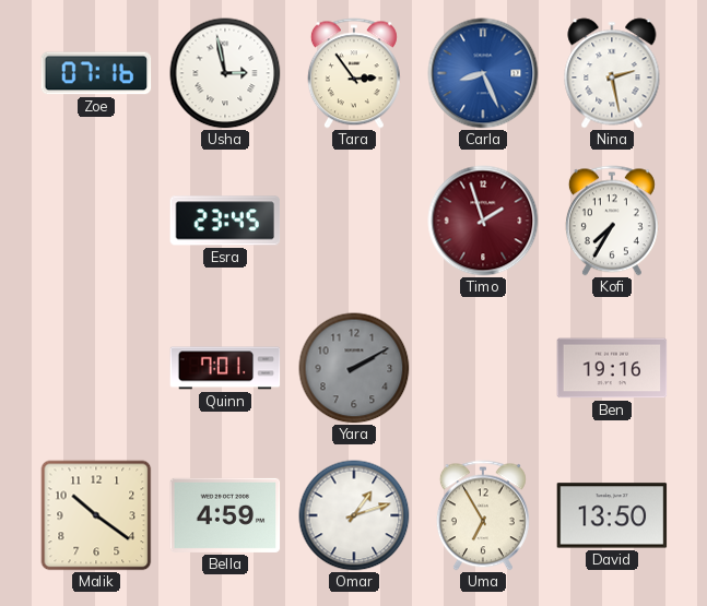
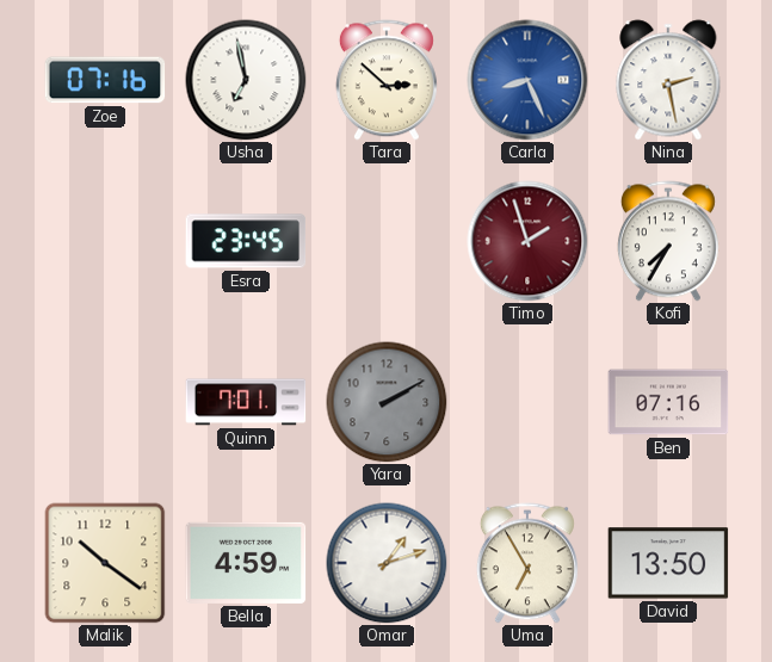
Usha: 2:58 -> 6:58
Tara: 2:54 -> 2:52
Ben: 19:16 -> 07:16
